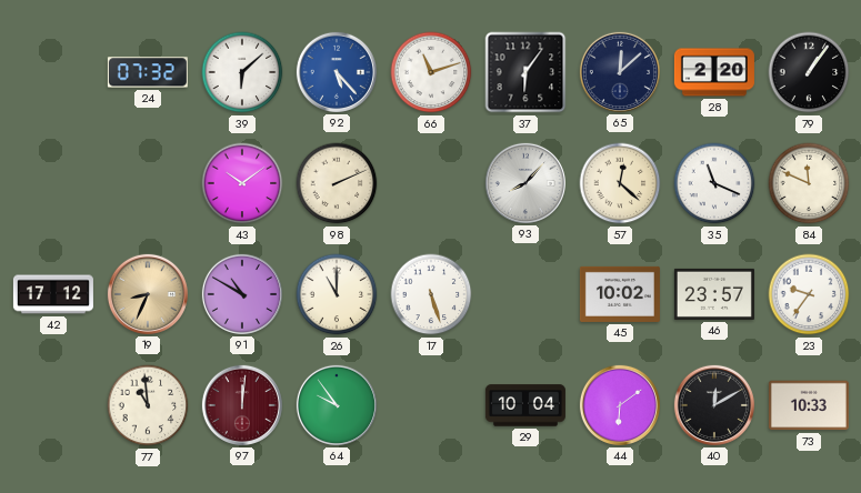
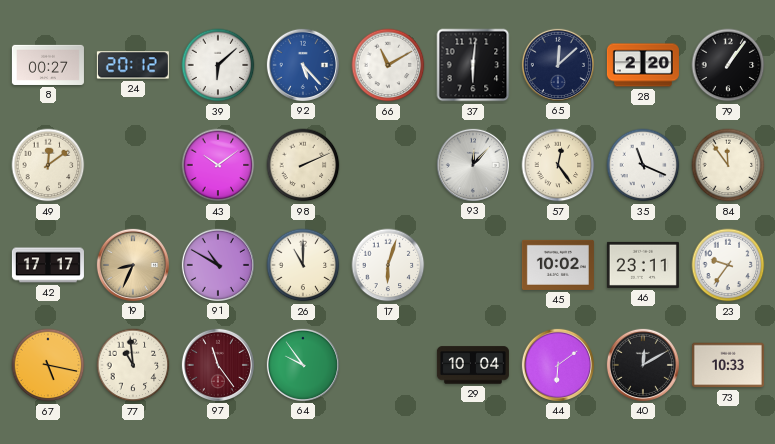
8: none -> 00:27
24: 07:32 -> 20:12
66: 11:12 -> 11:10
37: 6:06 -> 6:01
49: none -> 12:09
93: 8:07 -> 12:07
57: 12:22 -> 12:24
84: 11:49 -> 11:54
42: 17:12 -> 17:17
17: 5:27 -> 6:03
46: 23:57 -> 23:11
67: none -> 5:17
97: 12:01 -> 11:24
